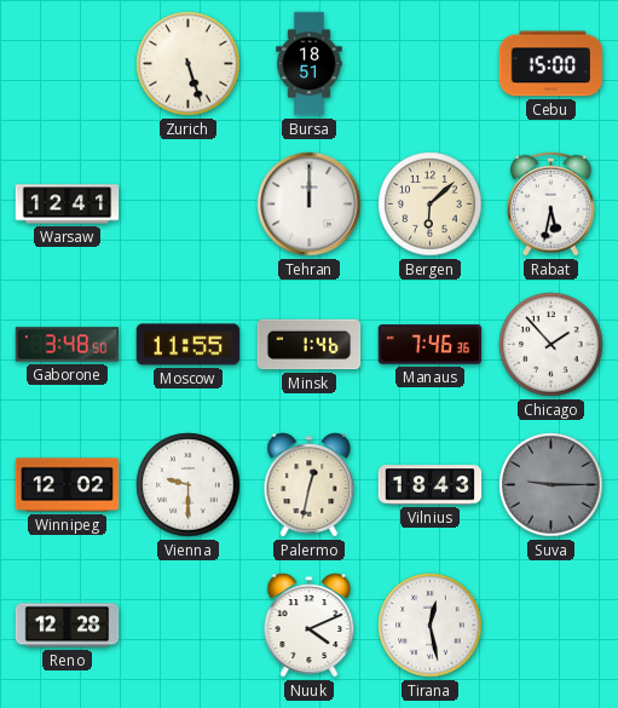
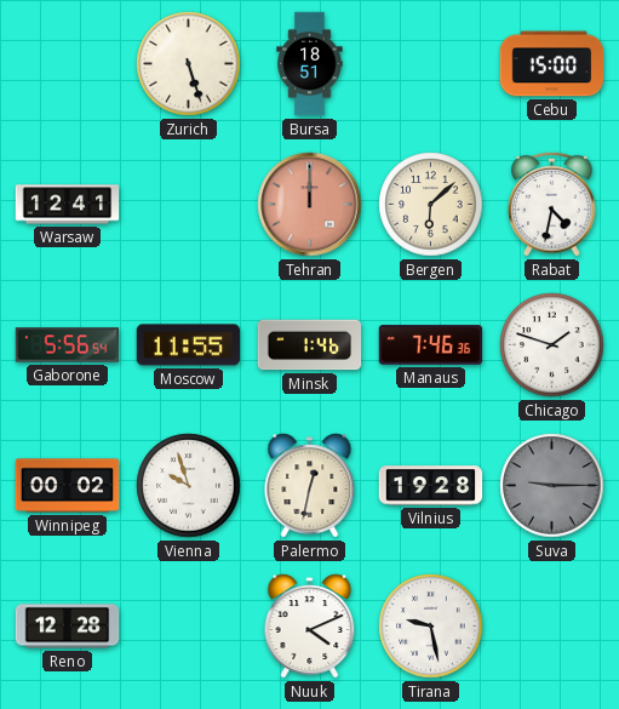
Tehran dial: white -> salmon
Rabat: 5:32 -> 4:32
Gaborone: 3:48 -> 5:56
Chicago: 1:53 -> 1:48
Winnipeg: 12:02 -> 00:02
Vienna: 9:30 -> 9:57
Vilnius: 18:43 -> 19:28
Tirana: 12:28 -> 9:28
